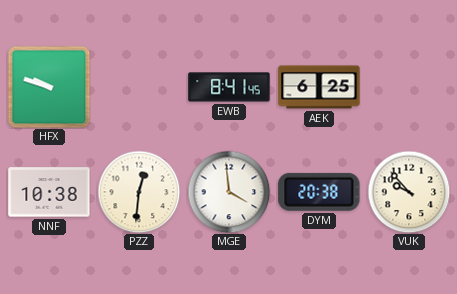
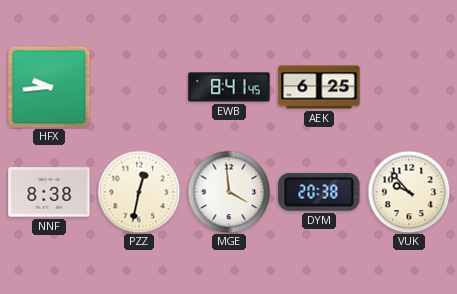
HFX: 9:48 -> 9:44
NNF: 10:38 -> 8:38
PZZ: 12:31 -> 12:32
